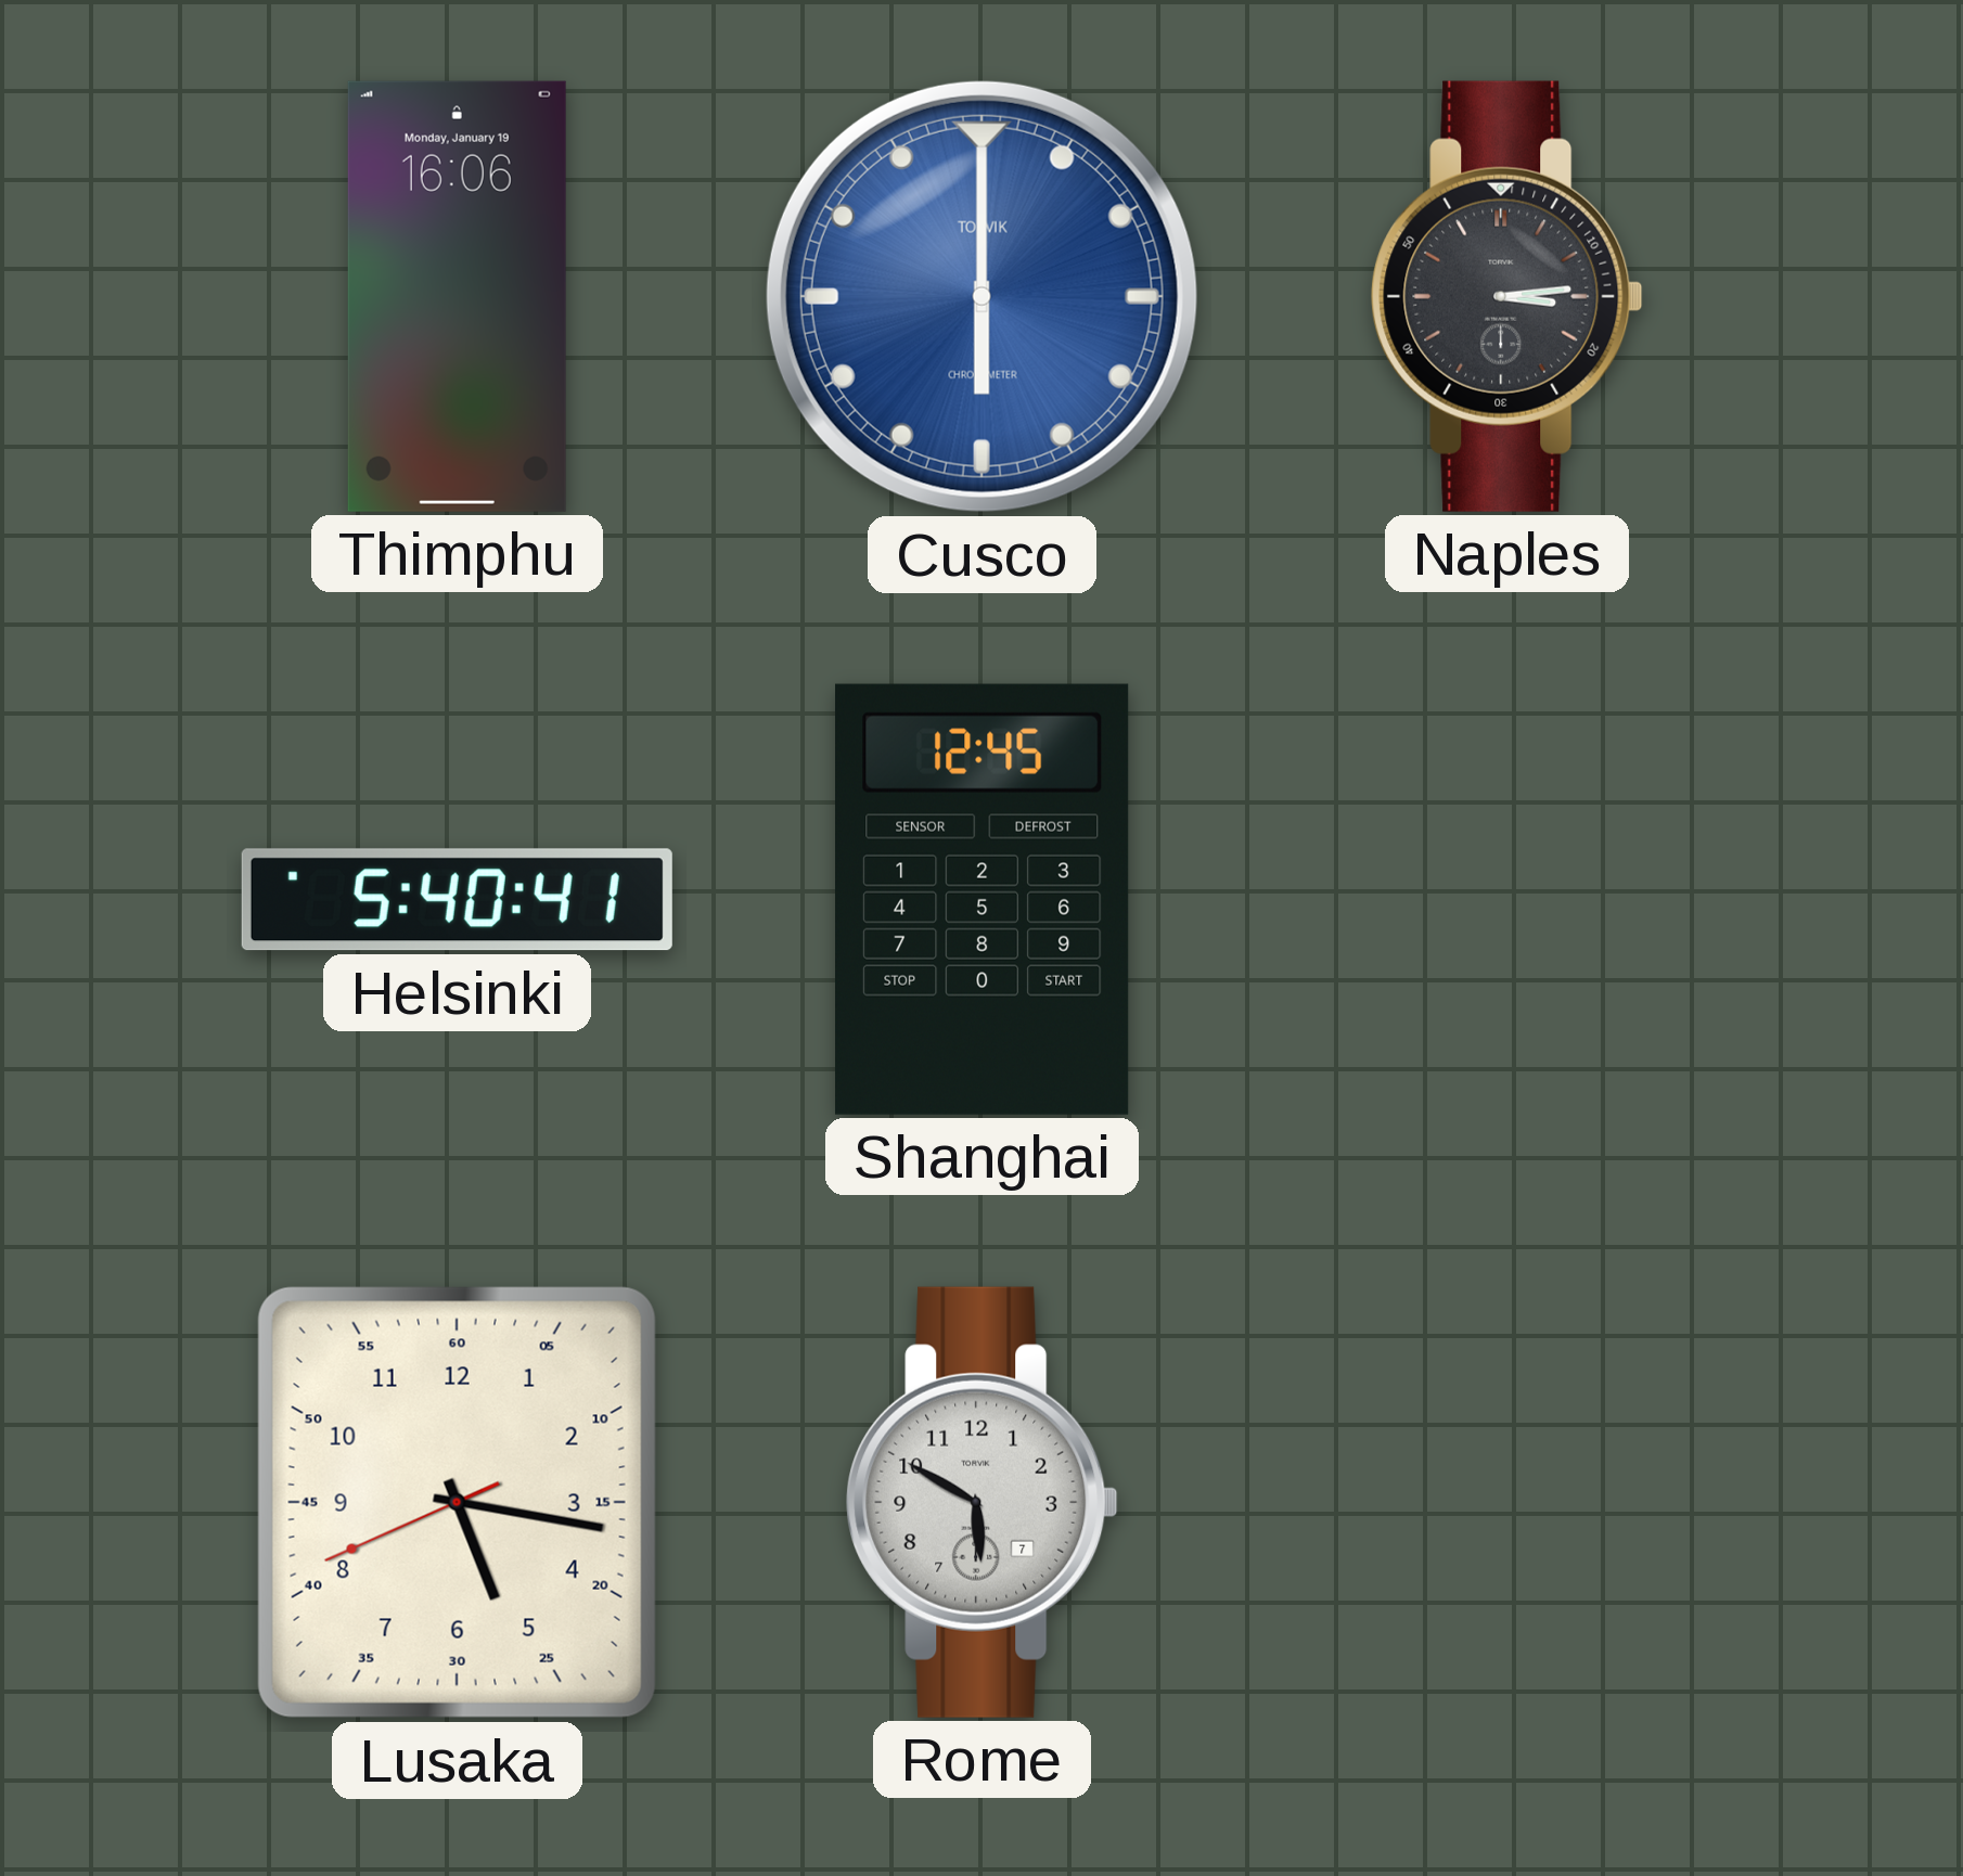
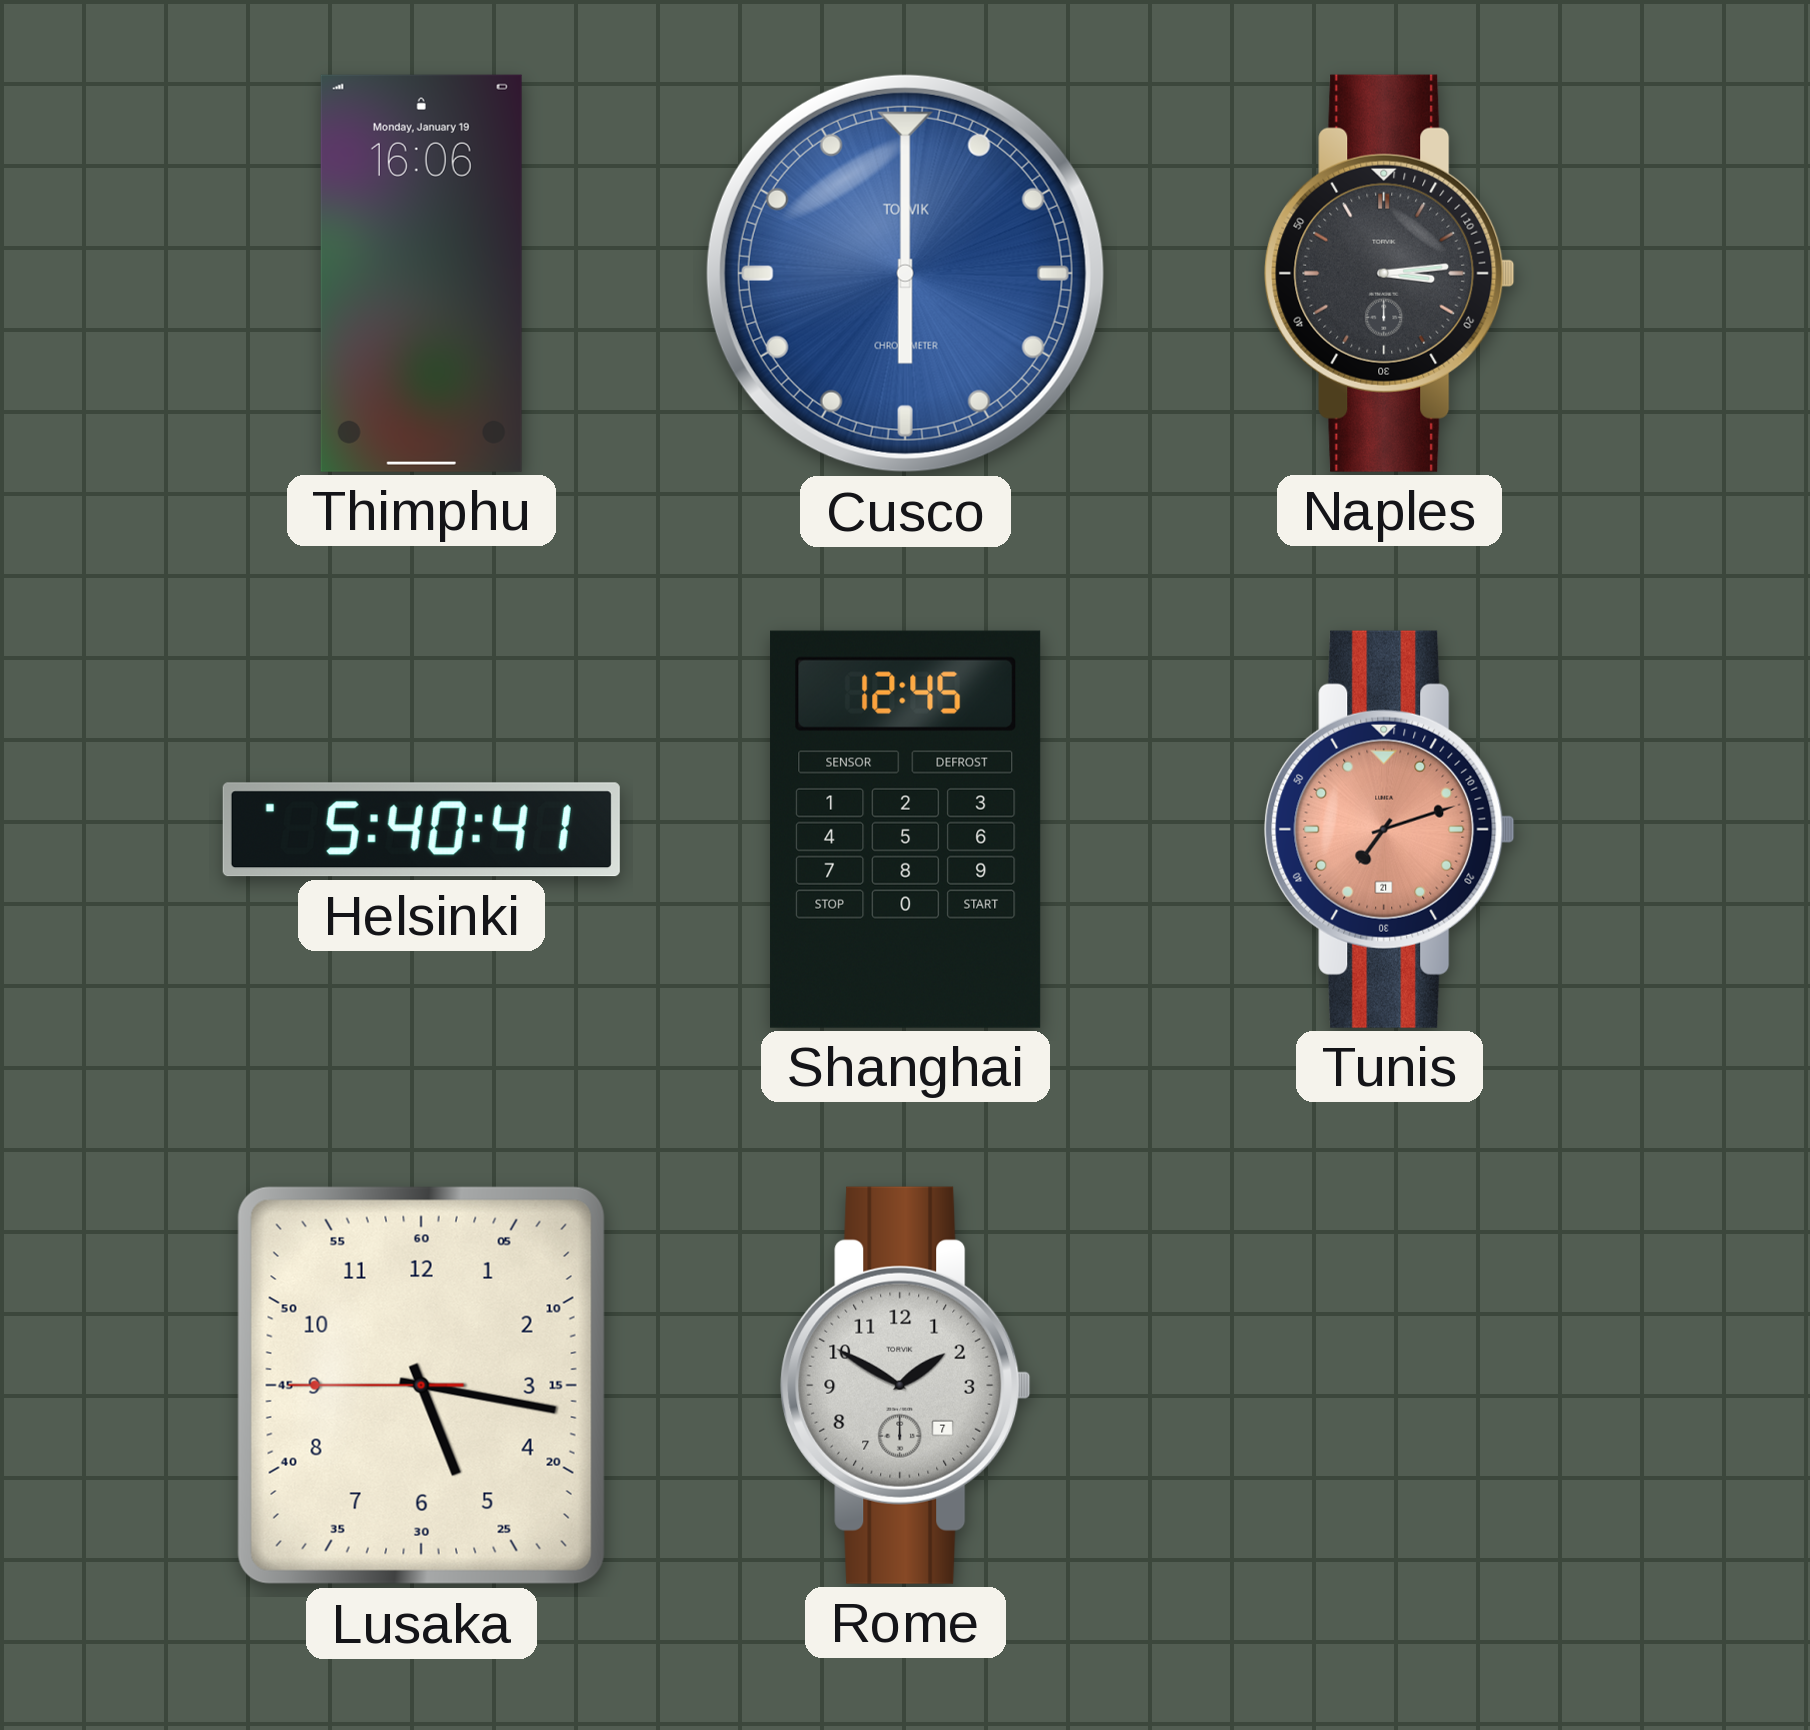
Tunis: none -> 7:12
Lusaka: 5:16:41 -> 5:16:45
Rome: 5:50 -> 1:50
